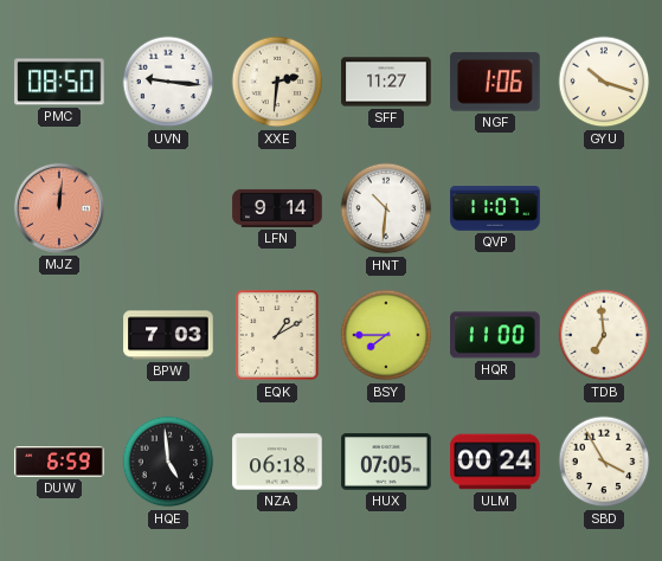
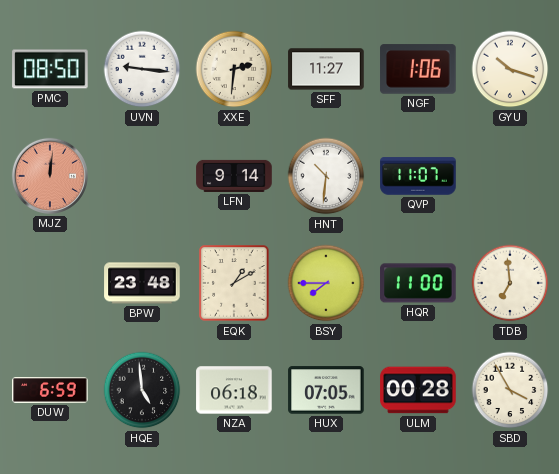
BPW: 7:03 -> 23:48
ULM: 00:24 -> 00:28
